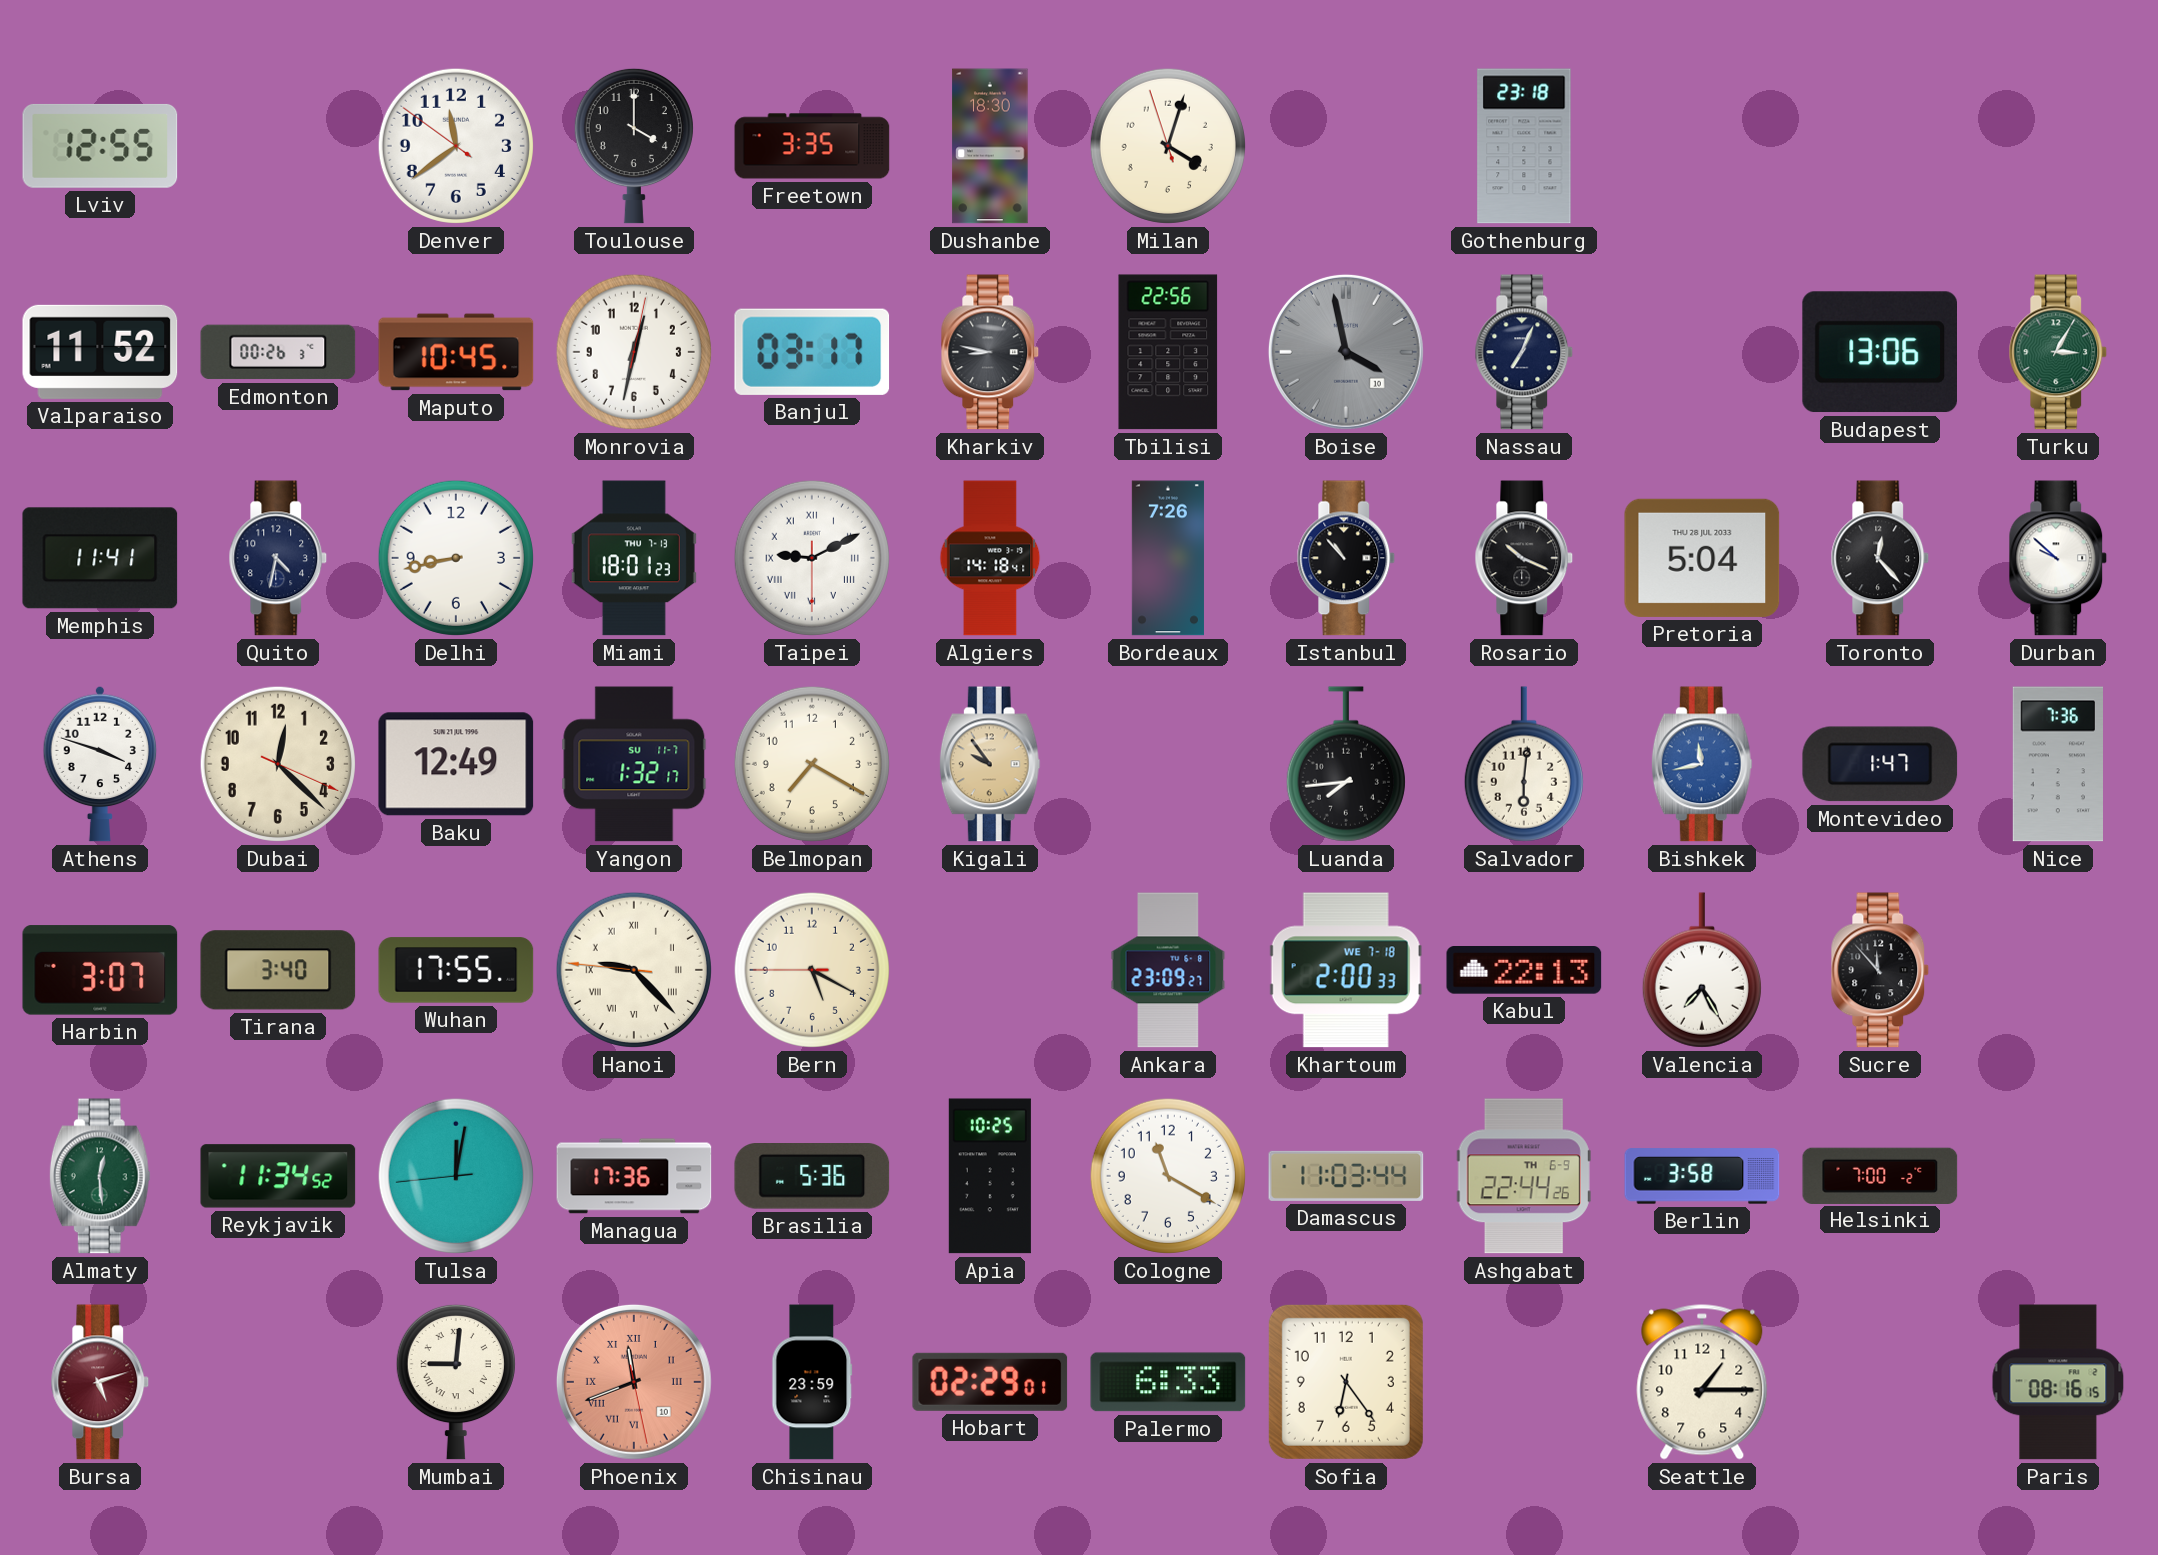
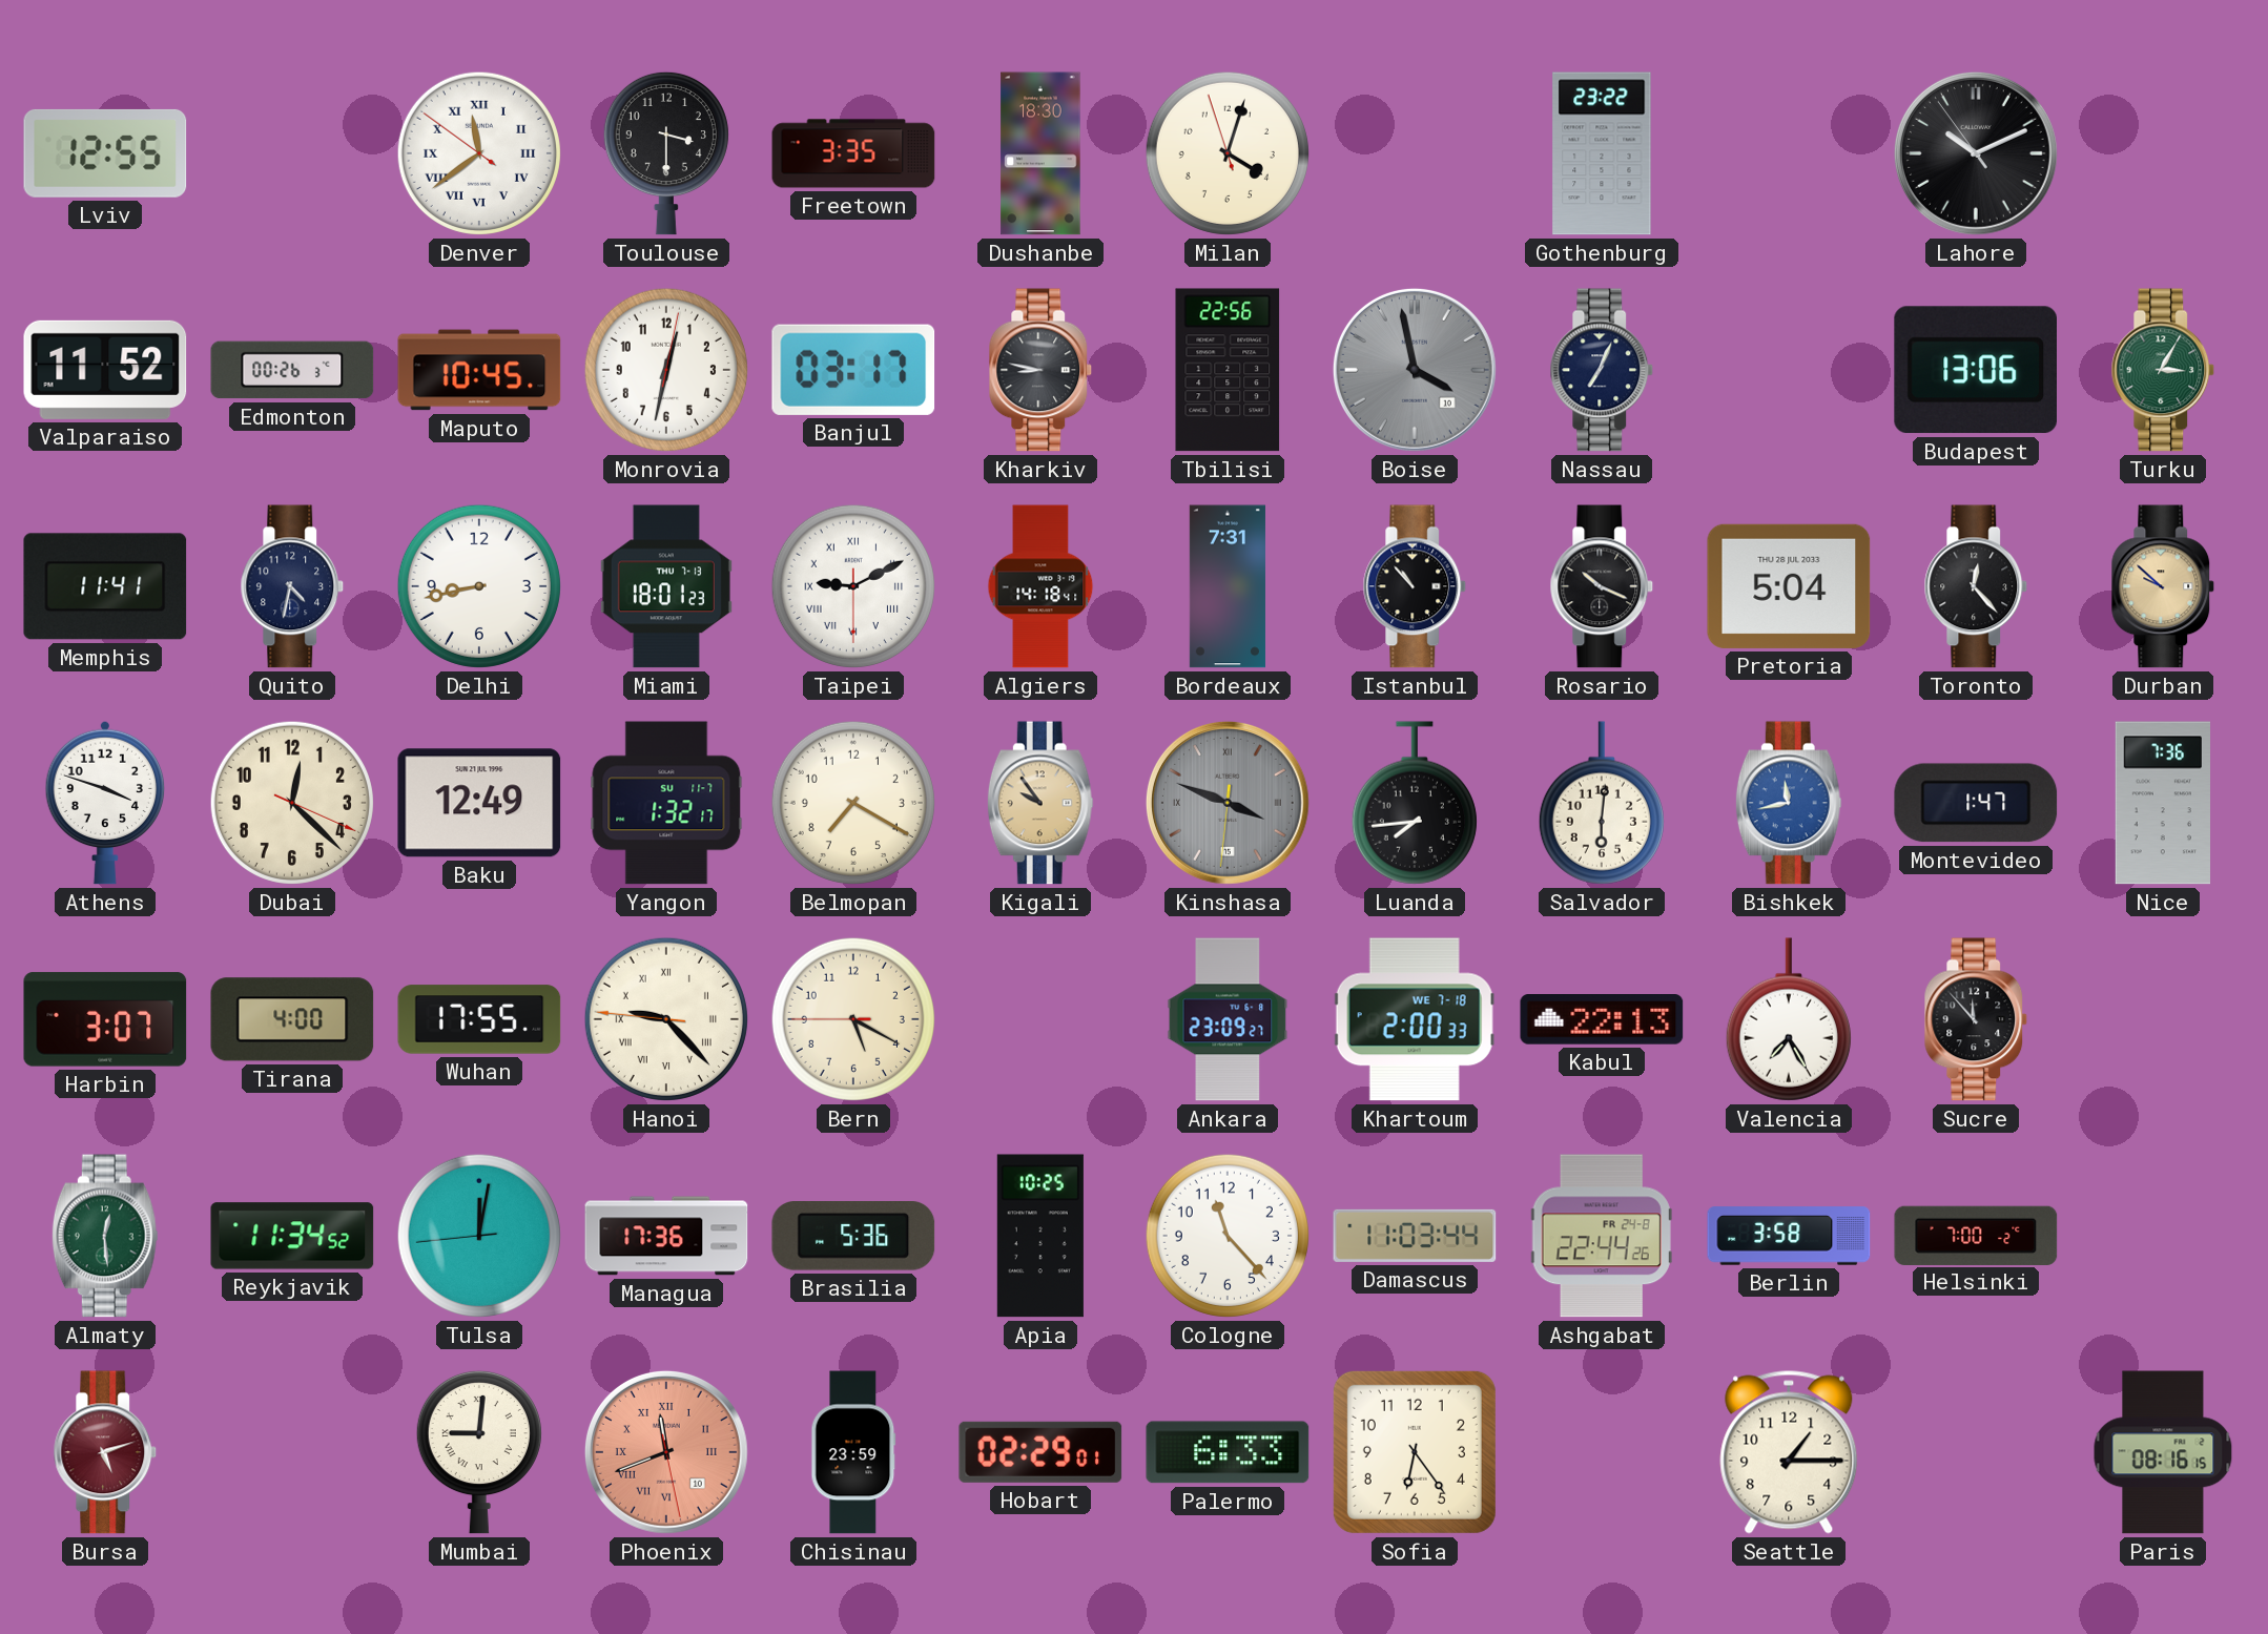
Denver numerals: Arabic -> Roman
Toulouse: 4:00 -> 3:30
Gothenburg: 23:18 -> 23:22
Lahore: none -> 10:10
Bordeaux: 7:26 -> 7:31
Durban dial: white -> champagne
Kinshasa: none -> 3:48
Tirana: 3:40 -> 4:00
Cologne: 11:20 -> 11:23
Ashgabat date: TH 6-9 -> FR 24-8
